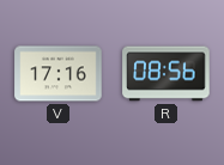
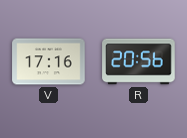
R: 08:56 -> 20:56
